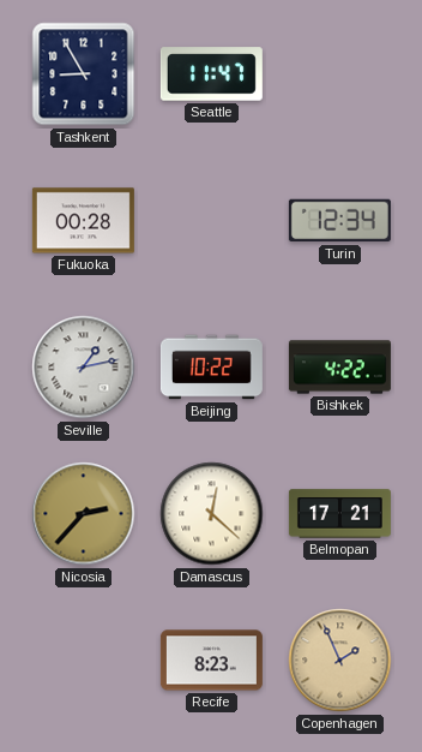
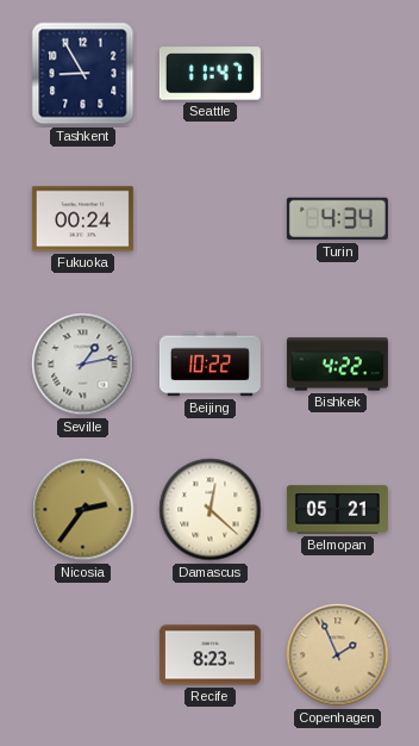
Fukuoka: 00:28 -> 00:24
Turin: 12:34 -> 4:34
Nicosia: 2:37 -> 2:36
Belmopan: 17:21 -> 05:21
